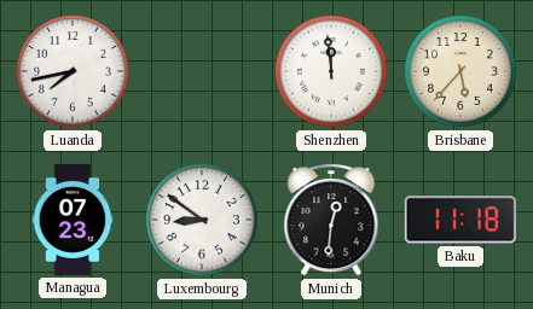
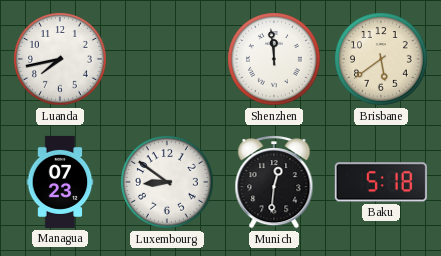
Brisbane: 5:37 -> 5:39
Baku: 11:18 -> 5:18
